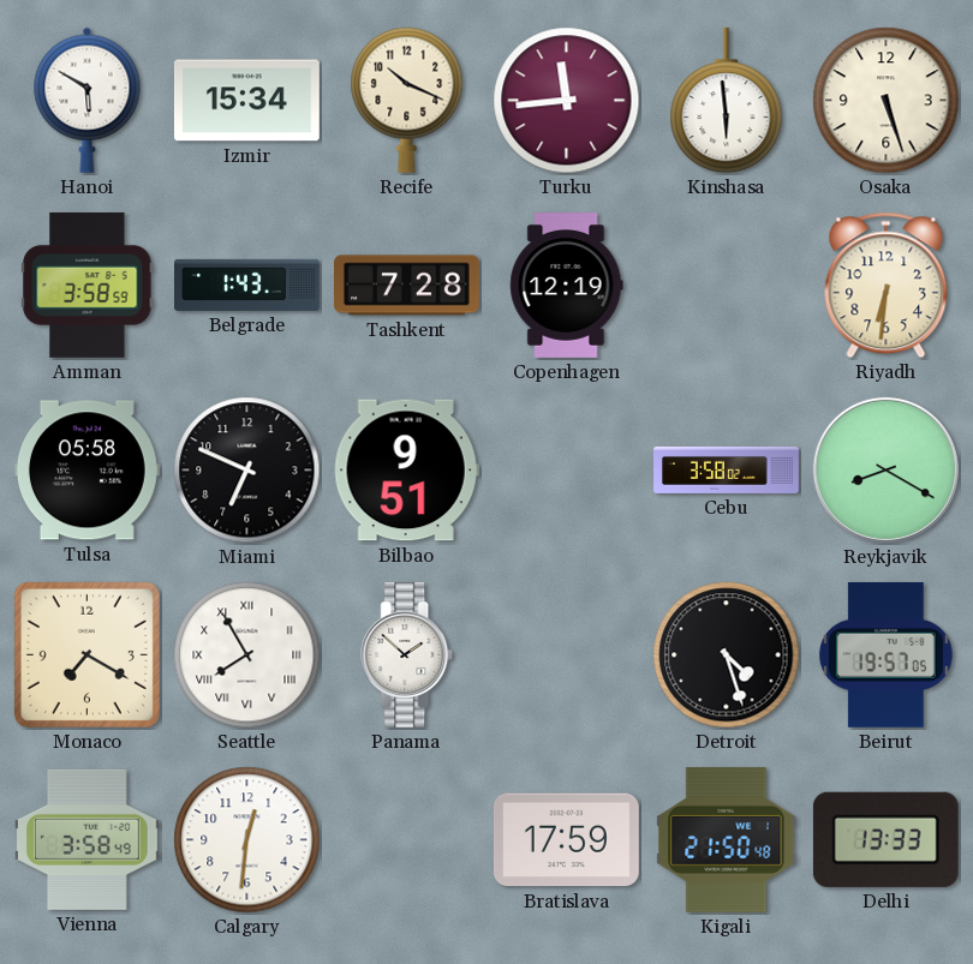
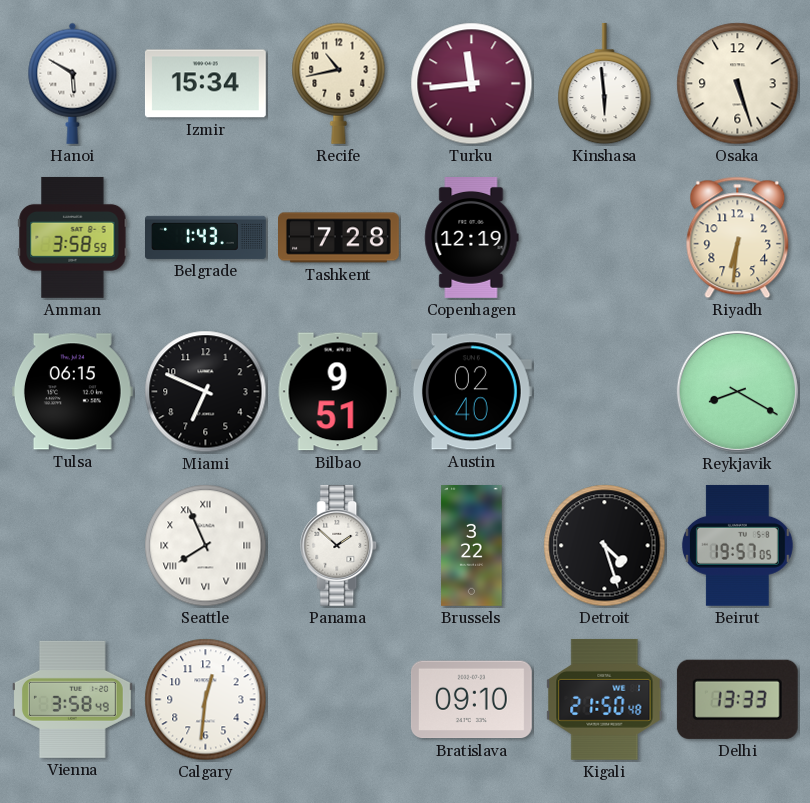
Recife: 10:19 -> 10:43
Tulsa: 05:58 -> 06:15
Austin: none -> 02:40
Cebu: 3:58 -> none
Monaco: 7:20 -> none
Seattle: 7:55 -> 7:56
Brussels: none -> 3:22
Bratislava: 17:59 -> 09:10
